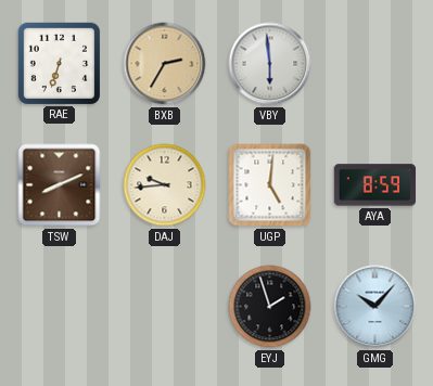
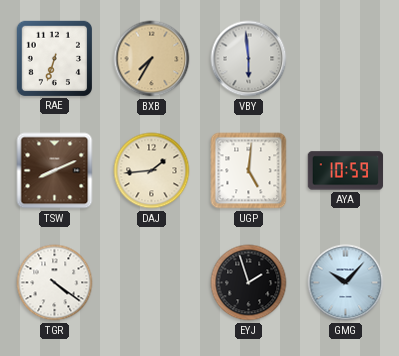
BXB: 2:35 -> 7:35
DAJ: 9:44 -> 1:44
AYA: 8:59 -> 10:59
TGR: none -> 4:21
